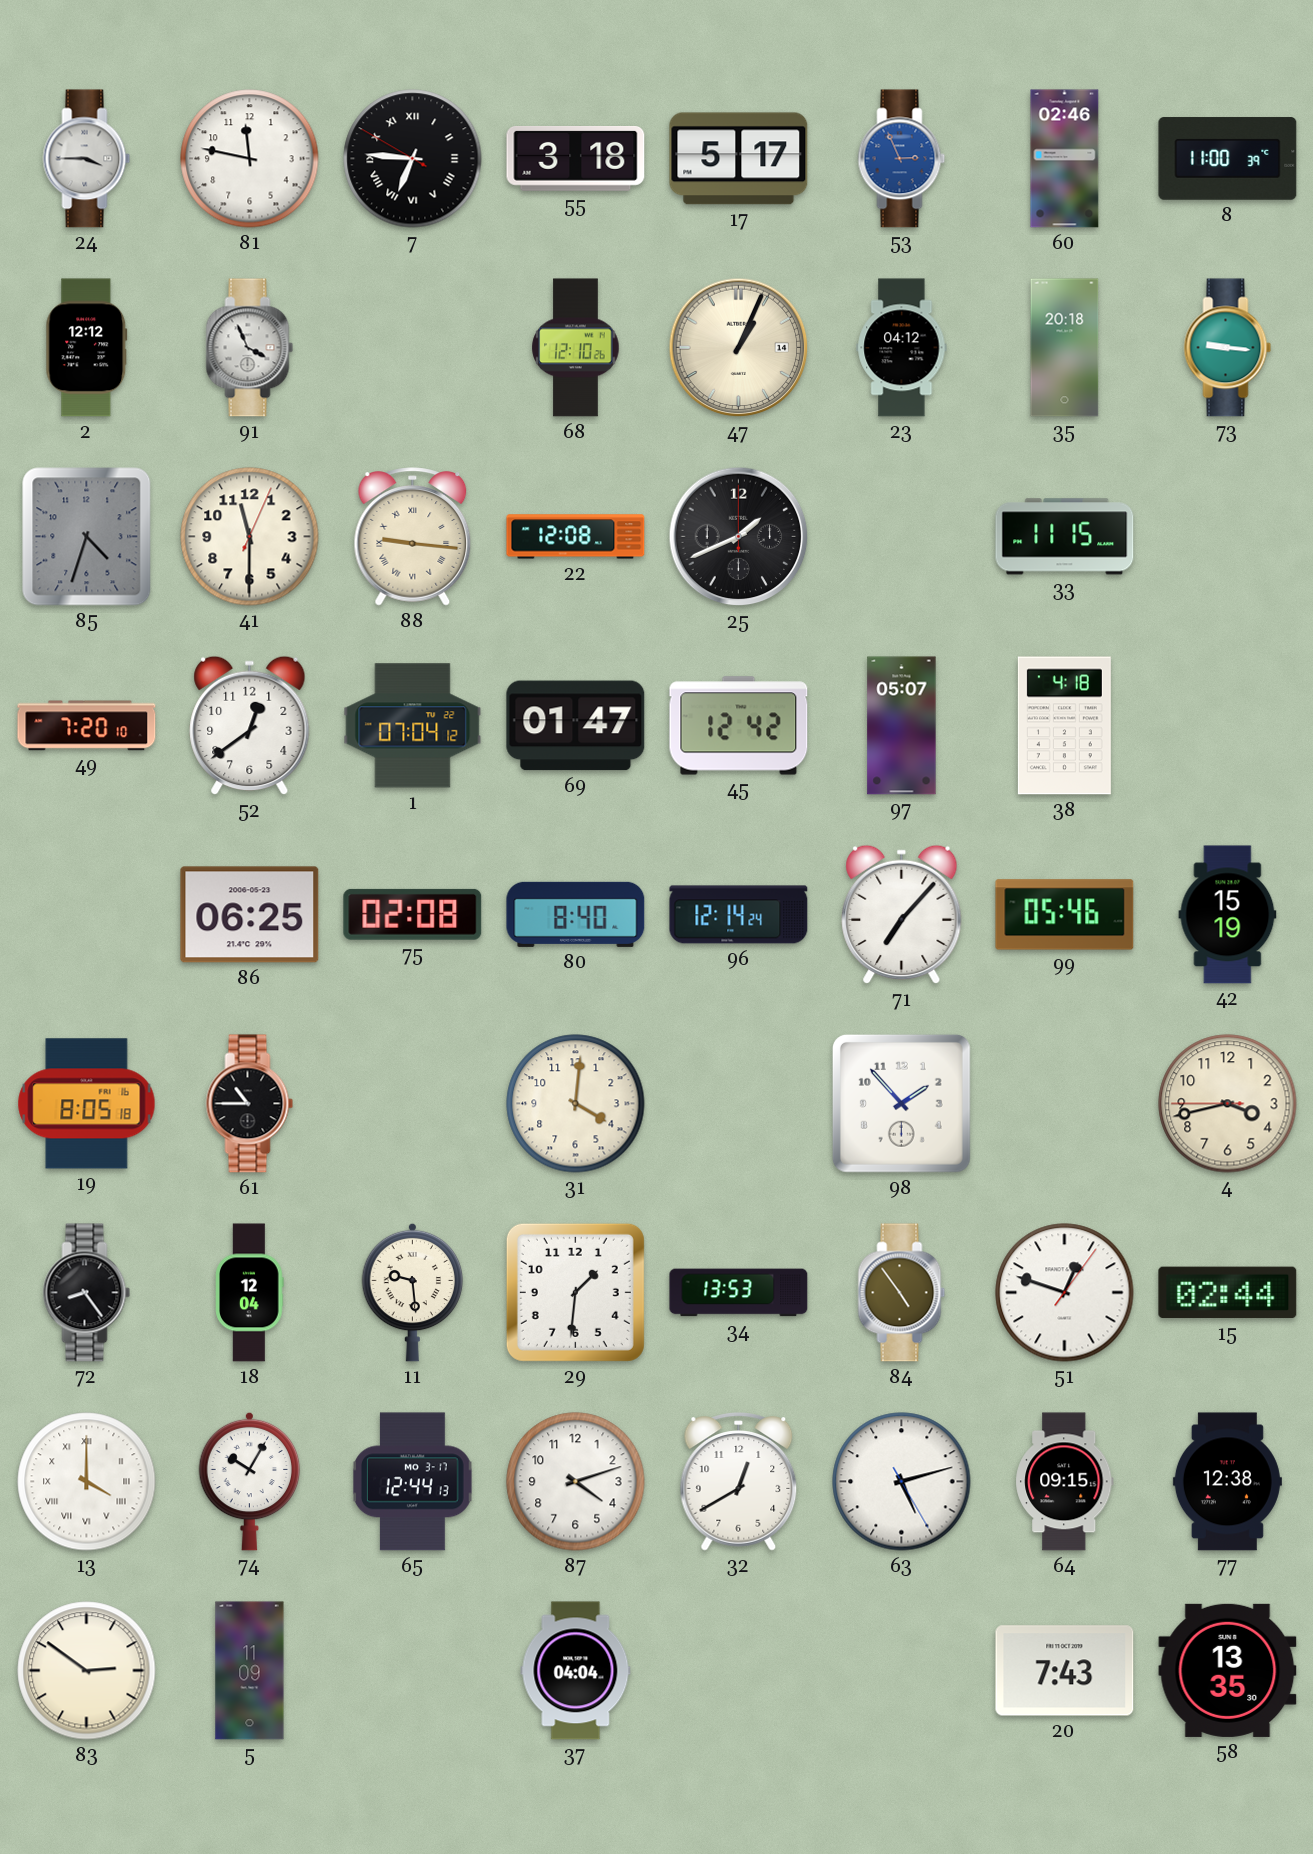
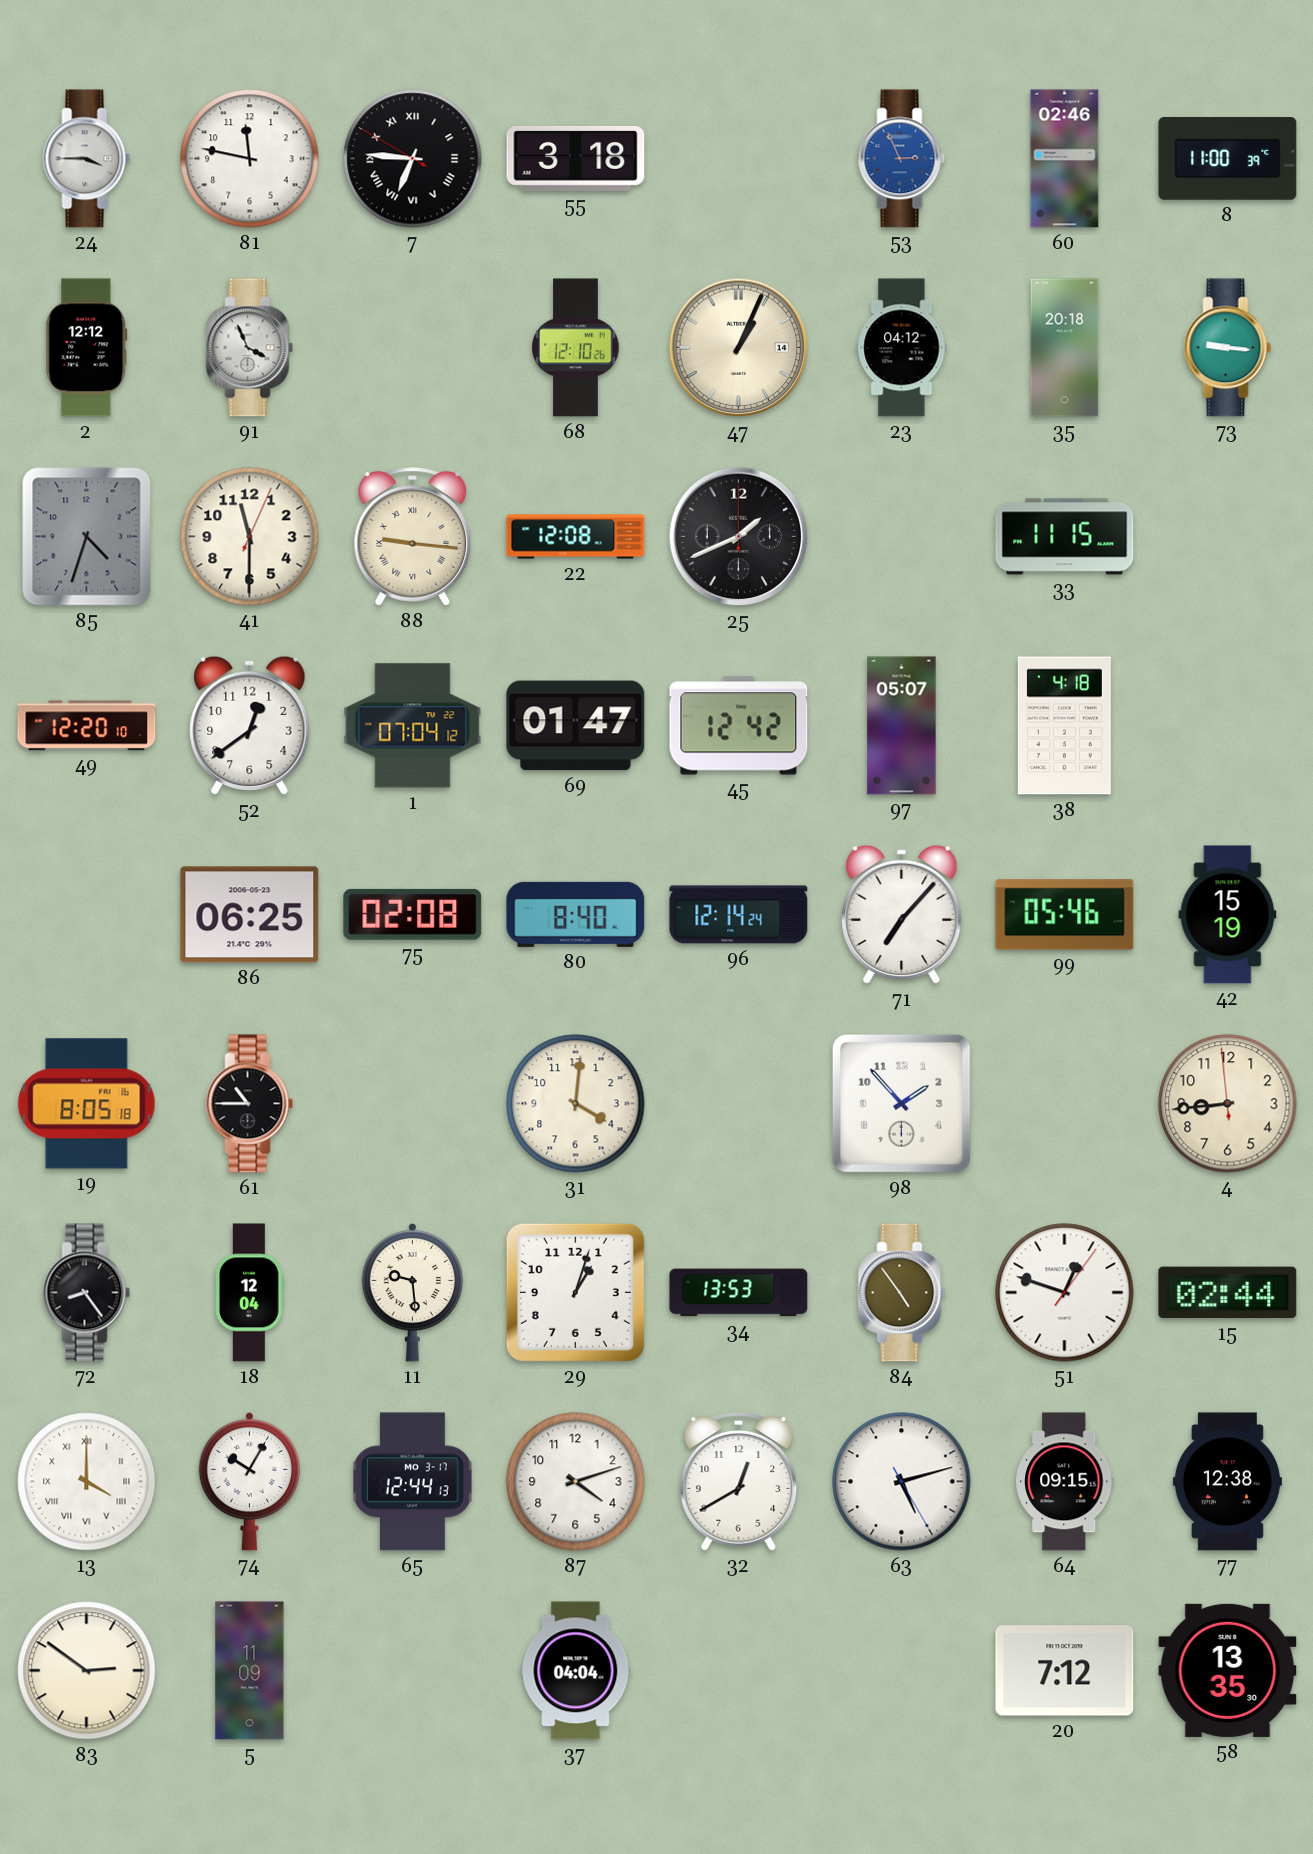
17: 5:17 -> none
49: 7:20 -> 12:20
4: 3:42 -> 8:43
29: 1:31 -> 1:03
20: 7:43 -> 7:12
